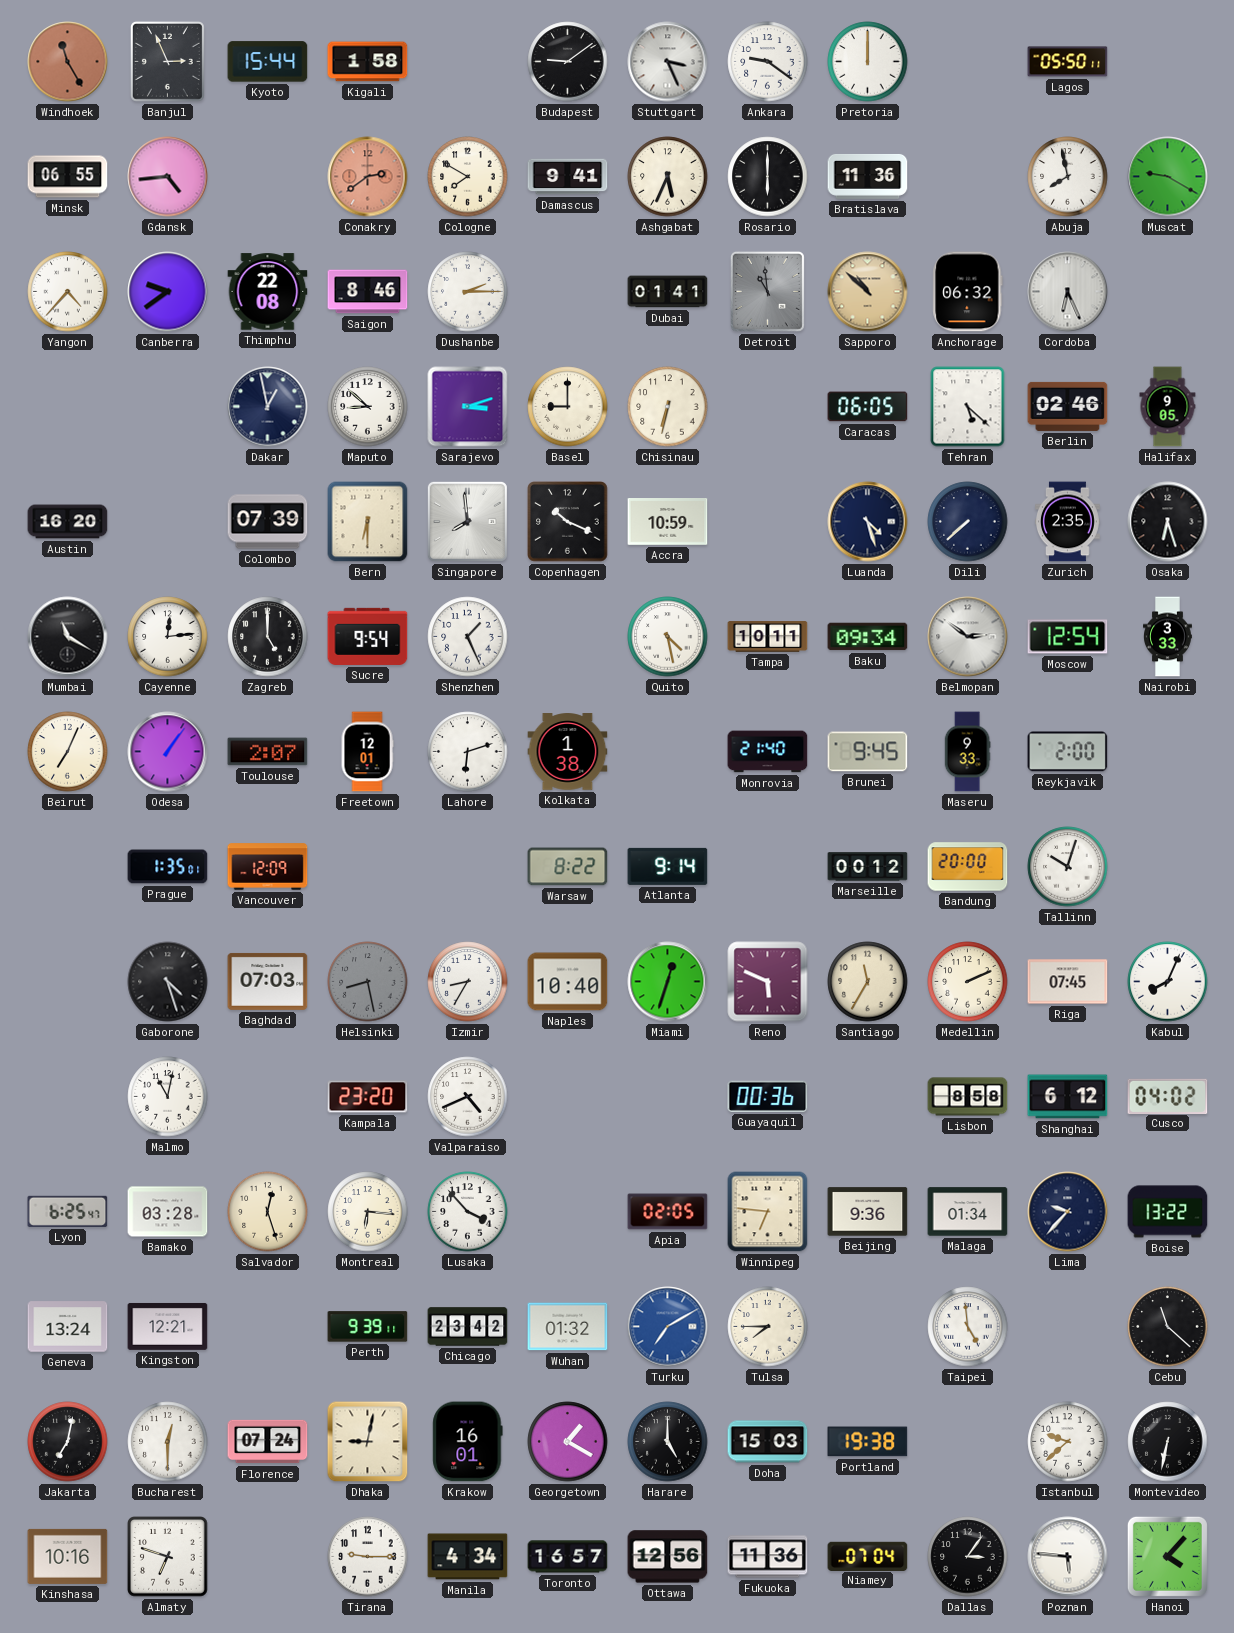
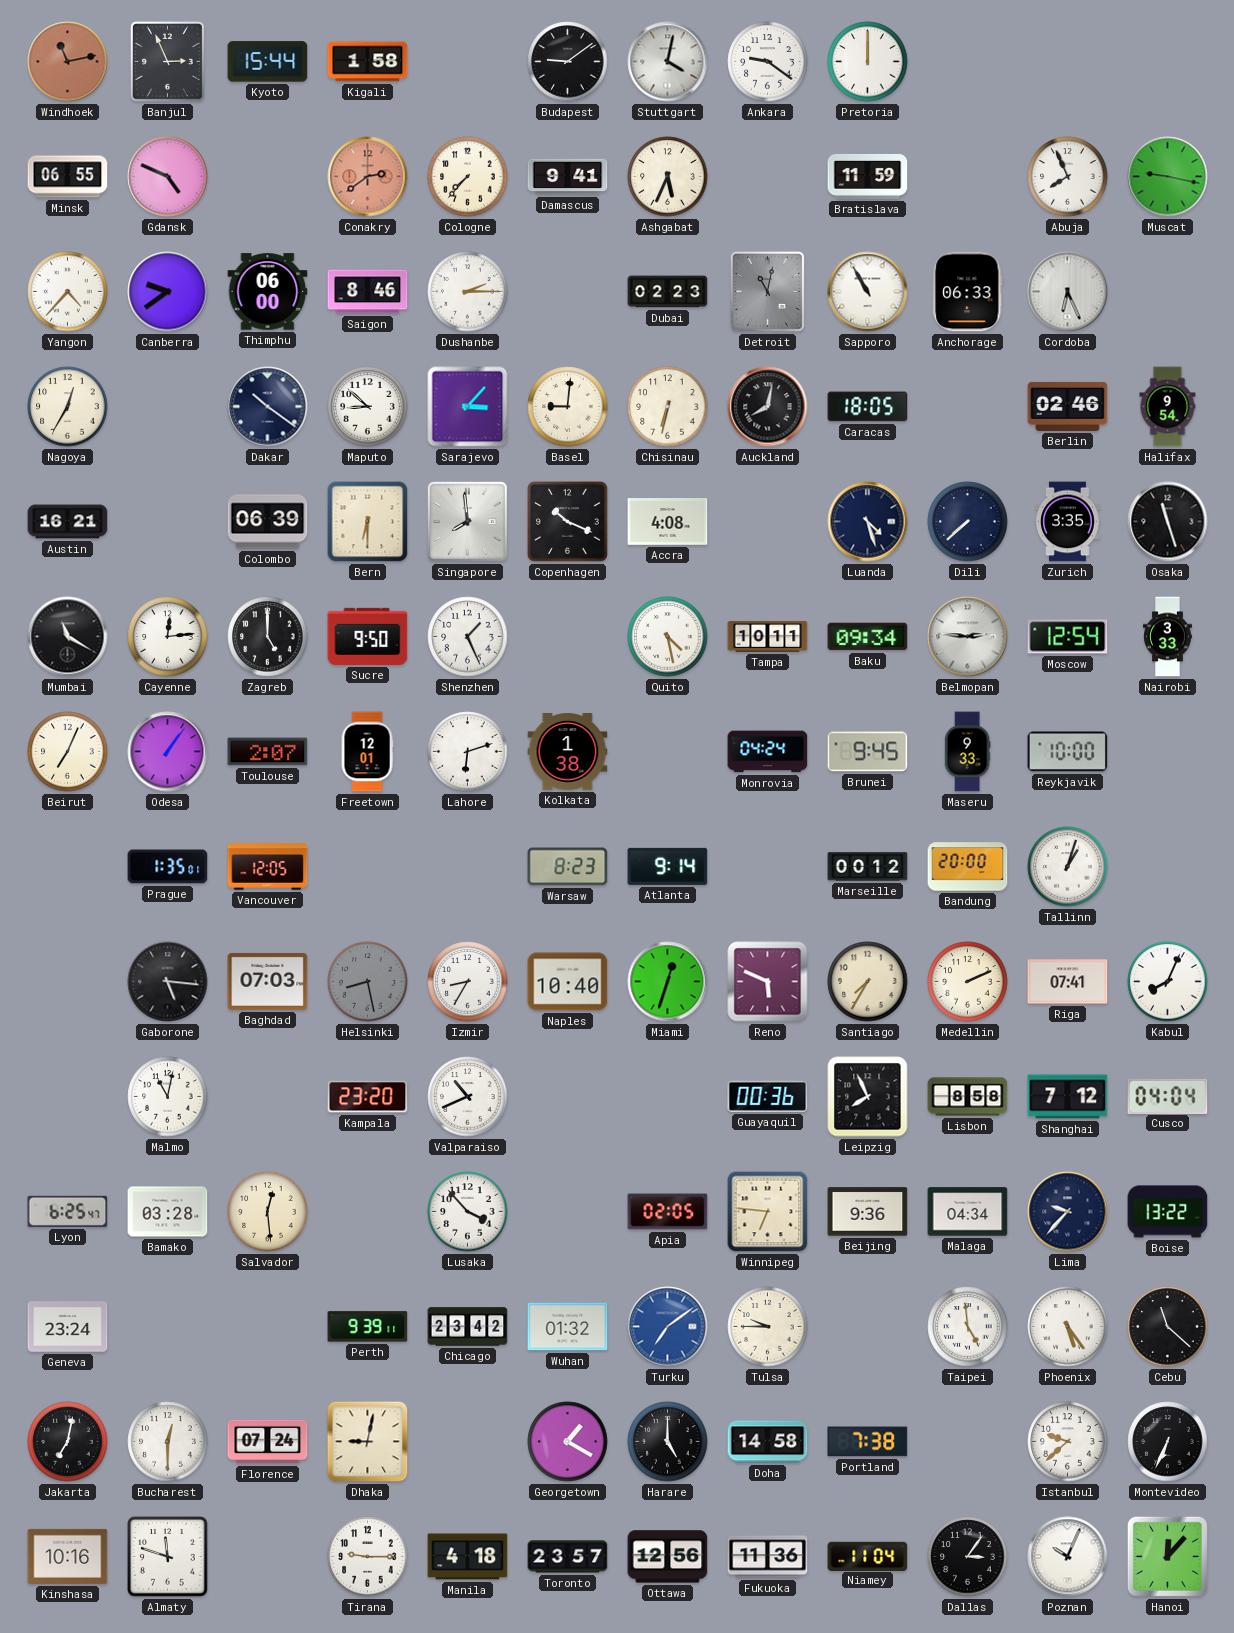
Windhoek: 11:25 -> 11:13
Stuttgart: 3:26 -> 4:02
Lagos: 05:50 -> none
Gdansk: 4:44 -> 4:49
Cologne: 7:50 -> 7:37
Rosario: 6:00 -> none
Bratislava: 11:36 -> 11:59
Abuja: 7:58 -> 7:56
Muscat: 9:20 -> 9:17
Thimphu: 22:08 -> 06:00
Dubai: 01:41 -> 02:23
Detroit: 10:59 -> 11:02
Sapporo: 10:52 -> 10:55
Sapporo dial: champagne -> white
Anchorage: 06:32 -> 06:33
Nagoya: none -> 12:35
Dakar: 12:58 -> 10:21
Sarajevo: 3:12 -> 3:07
Basel: 9:00 -> 9:01
Auckland: none -> 8:02
Caracas: 06:05 -> 18:05
Tehran: 5:22 -> none
Halifax: 9:05 -> 9:54
Austin: 16:20 -> 16:21
Colombo: 07:39 -> 06:39
Accra: 10:59 -> 4:08
Zurich: 2:35 -> 3:35
Osaka: 6:27 -> 11:27
Sucre: 9:54 -> 9:50
Belmopan: 2:51 -> 2:46
Monrovia: 21:40 -> 04:24
Reykjavik: 2:00 -> 10:00
Vancouver: 12:09 -> 12:05
Warsaw: 8:22 -> 8:23
Tallinn: 10:03 -> 1:03
Gaborone: 4:27 -> 5:16
Santiago: 11:35 -> 7:35
Riga: 07:45 -> 07:41
Valparaiso: 4:41 -> 10:41
Leipzig: none -> 7:56
Shanghai: 6:12 -> 7:12
Cusco: 04:02 -> 04:04
Salvador: 12:27 -> 12:29
Montreal: 6:16 -> none
Malaga: 01:34 -> 04:34
Geneva: 13:24 -> 23:24
Kingston: 12:21 -> none
Turku: 7:10 -> 7:09
Tulsa: 7:45 -> 9:45
Phoenix: none -> 5:24
Krakow: 16:01 -> none
Doha: 15:03 -> 14:58
Portland: 19:38 -> 7:38
Montevideo: 6:32 -> 6:34
Almaty: 6:48 -> 11:48
Manila: 4:34 -> 4:18
Toronto: 16:57 -> 23:57
Niamey: 07:04 -> 11:04
Poznan: 5:46 -> 10:04
Hanoi: 4:07 -> 12:07
